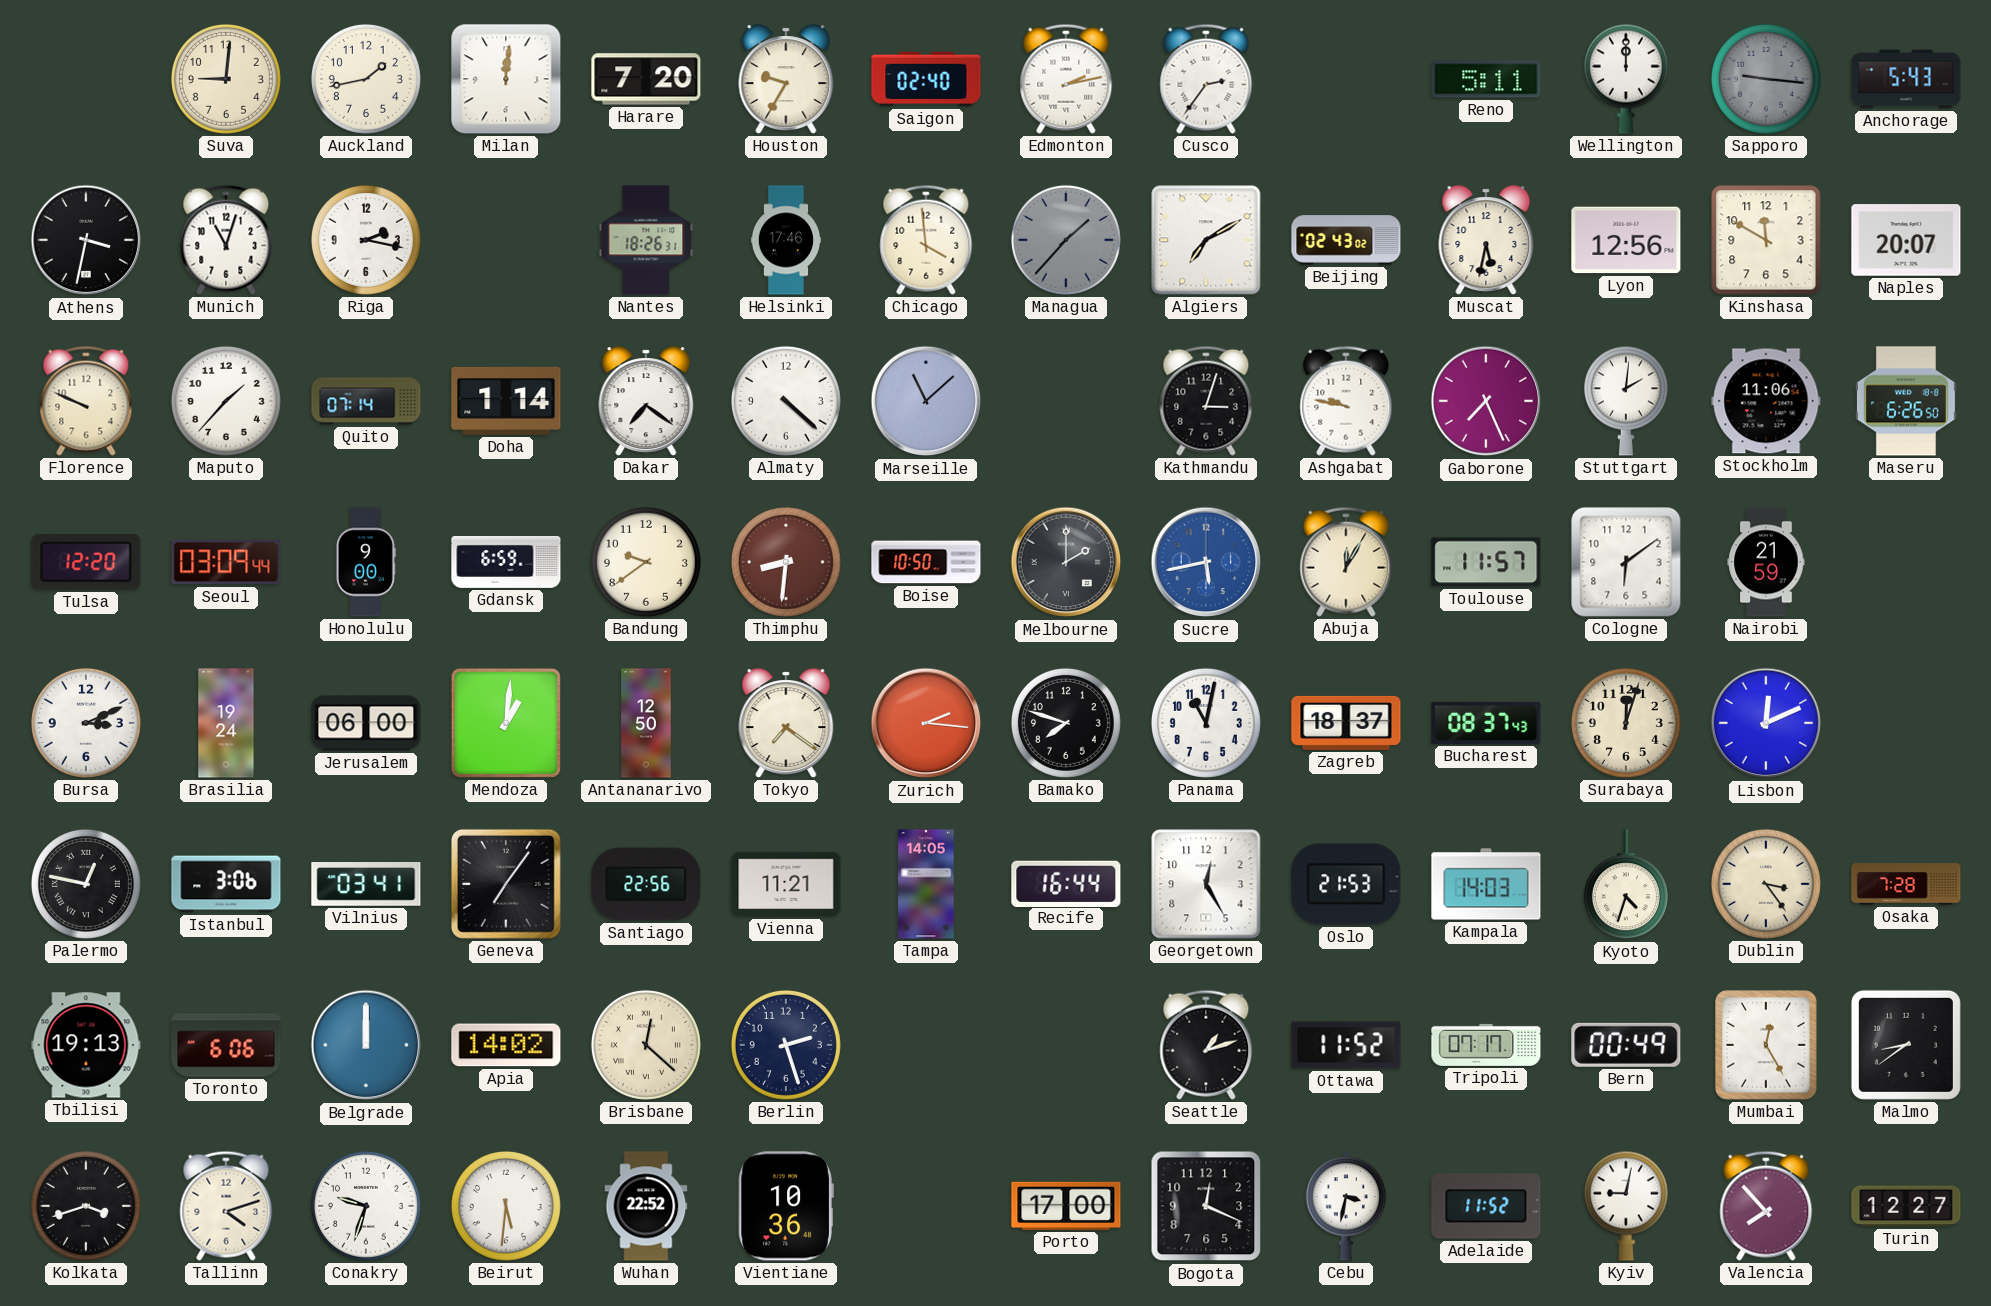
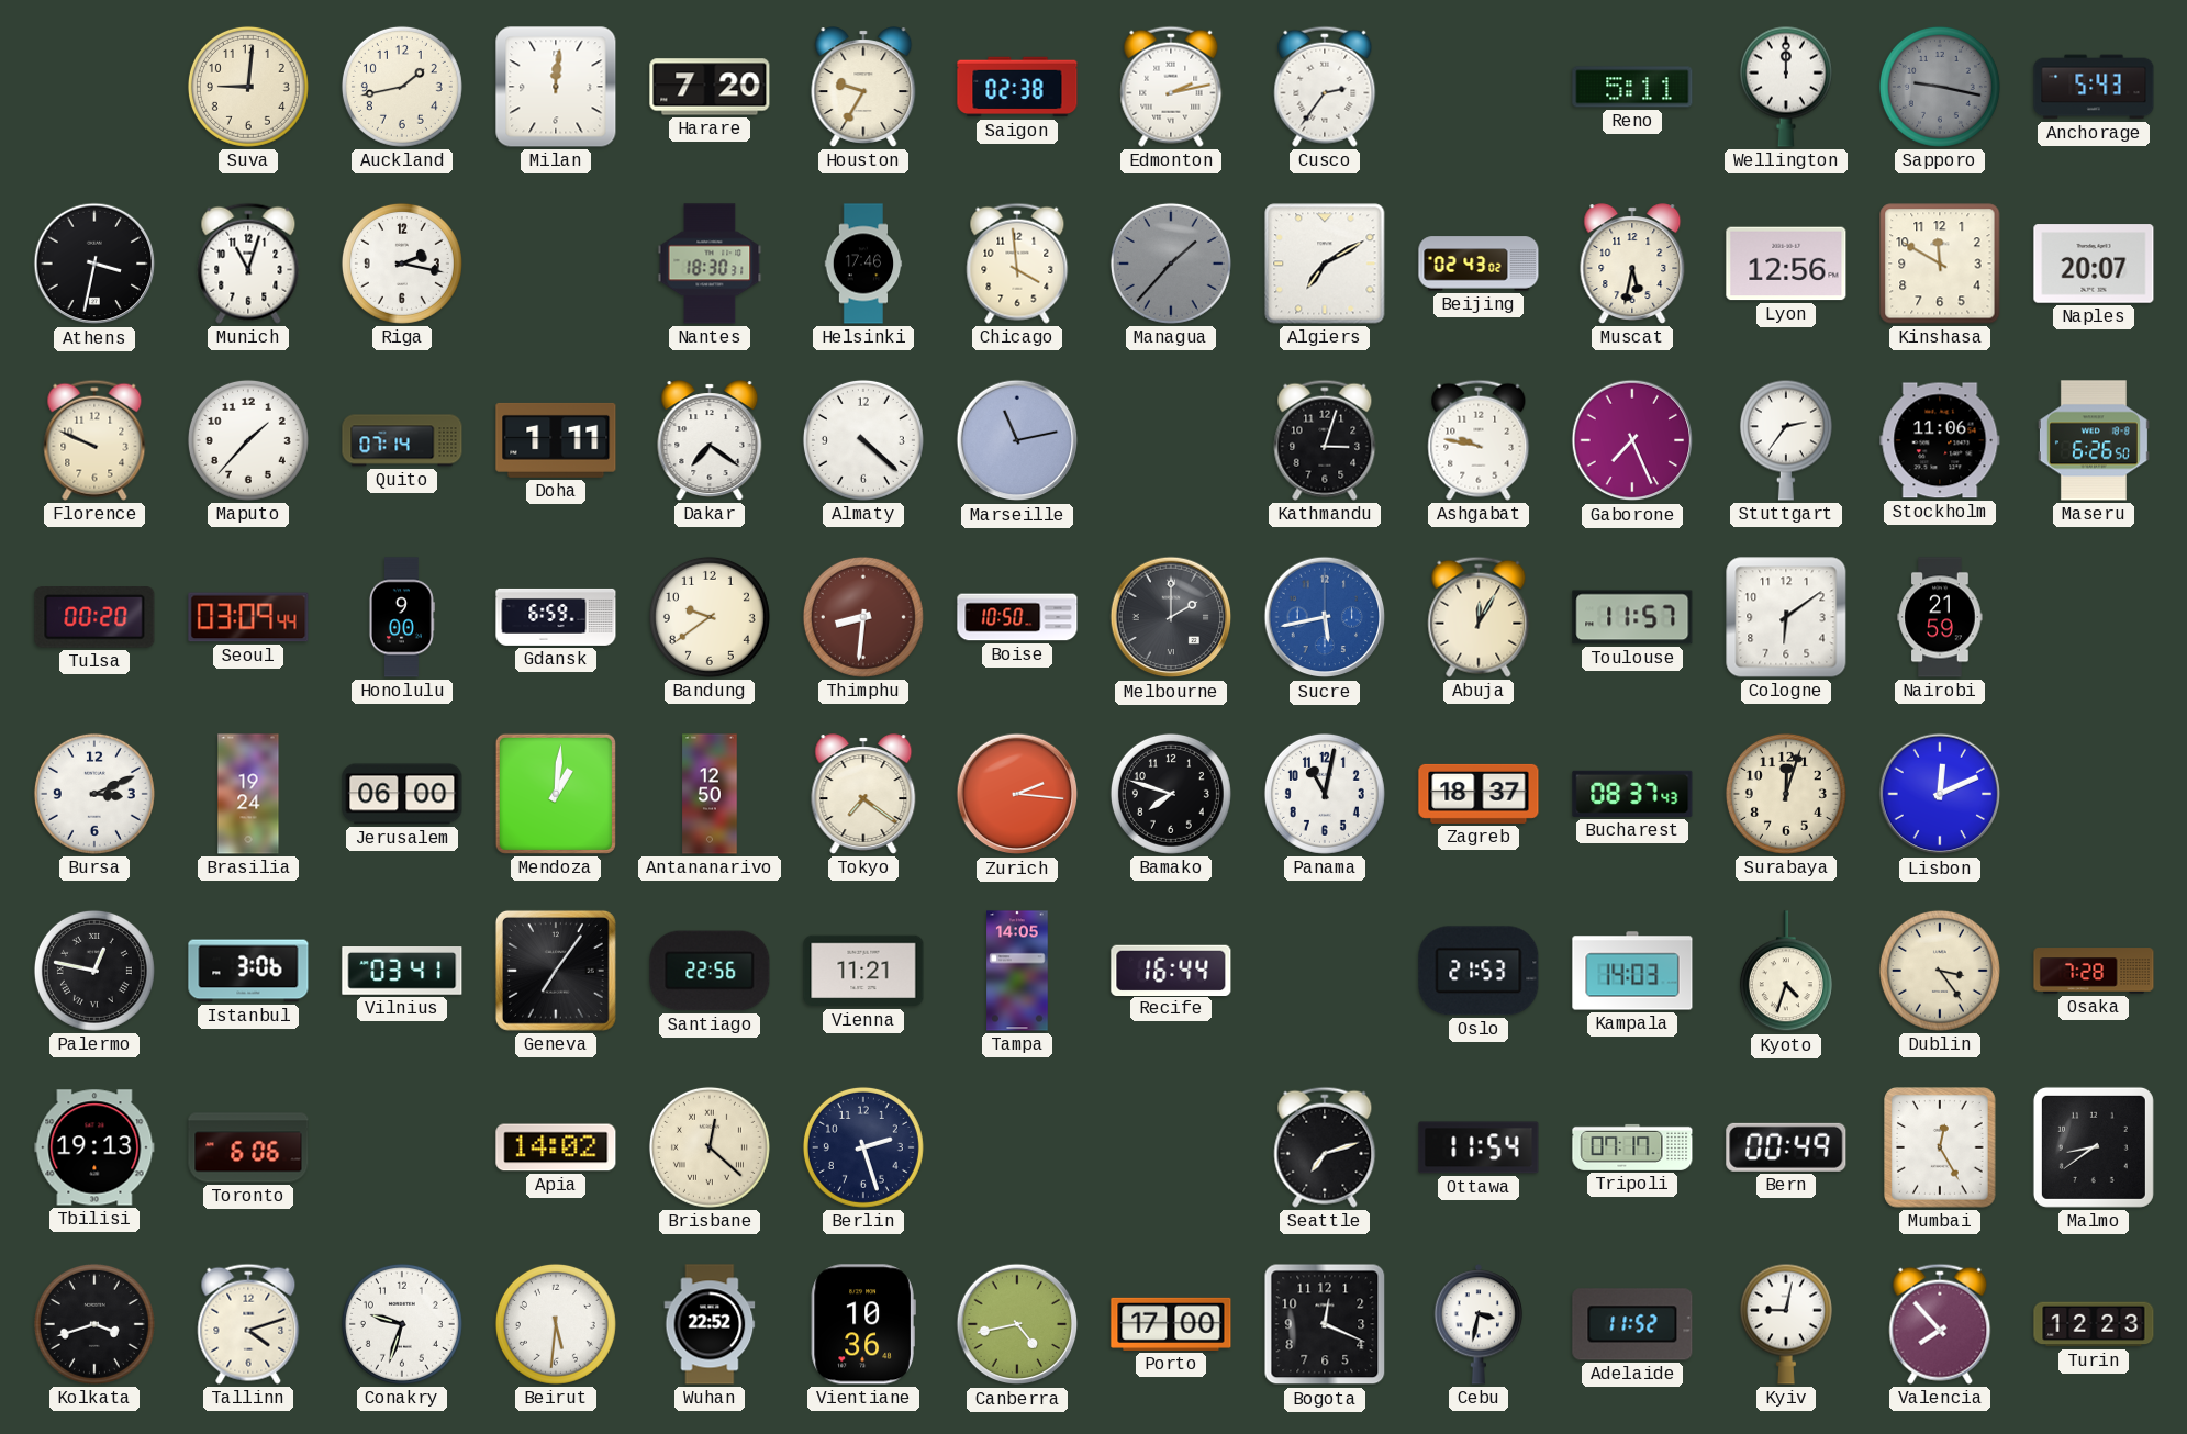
Saigon: 02:40 -> 02:38
Sapporo: 9:16 -> 9:17
Nantes: 18:26 -> 18:30
Doha: 1:14 -> 1:11
Marseille: 11:08 -> 11:13
Stuttgart: 2:01 -> 2:36
Tulsa: 12:20 -> 00:20
Georgetown: 12:25 -> none
Belgrade: 12:00 -> none
Seattle: 1:12 -> 7:12
Ottawa: 11:52 -> 11:54
Canberra: none -> 4:43
Turin: 12:27 -> 12:23
